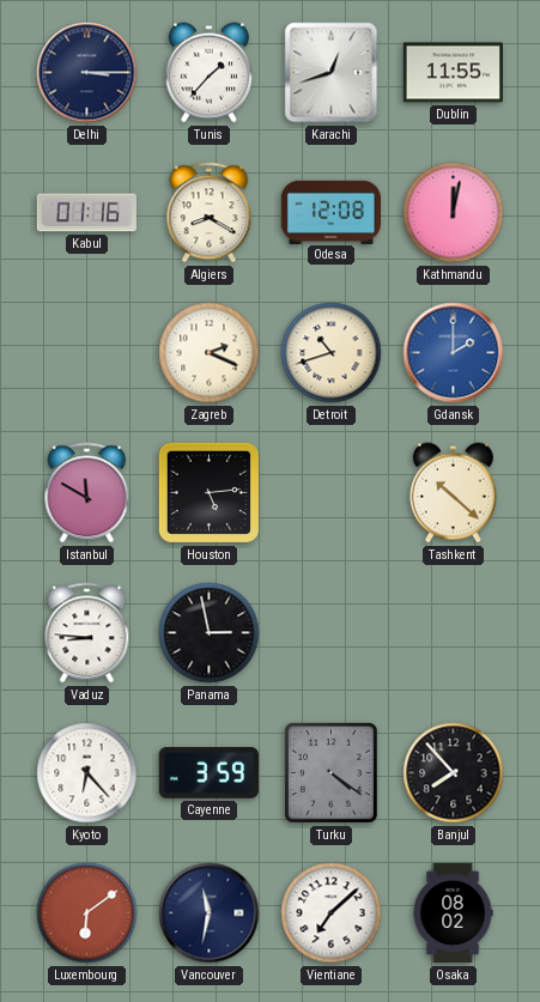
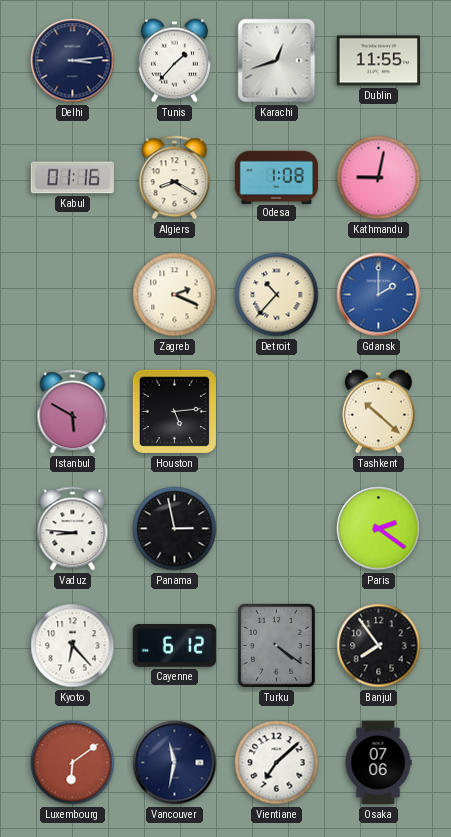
Delhi: 3:15 -> 3:14
Odesa: 12:08 -> 1:08
Kathmandu: 12:02 -> 9:02
Detroit: 10:42 -> 10:37
Istanbul: 11:50 -> 5:50
Paris: none -> 2:21
Cayenne: 3:59 -> 6:12
Banjul: 7:53 -> 7:54
Osaka: 08:02 -> 07:06
